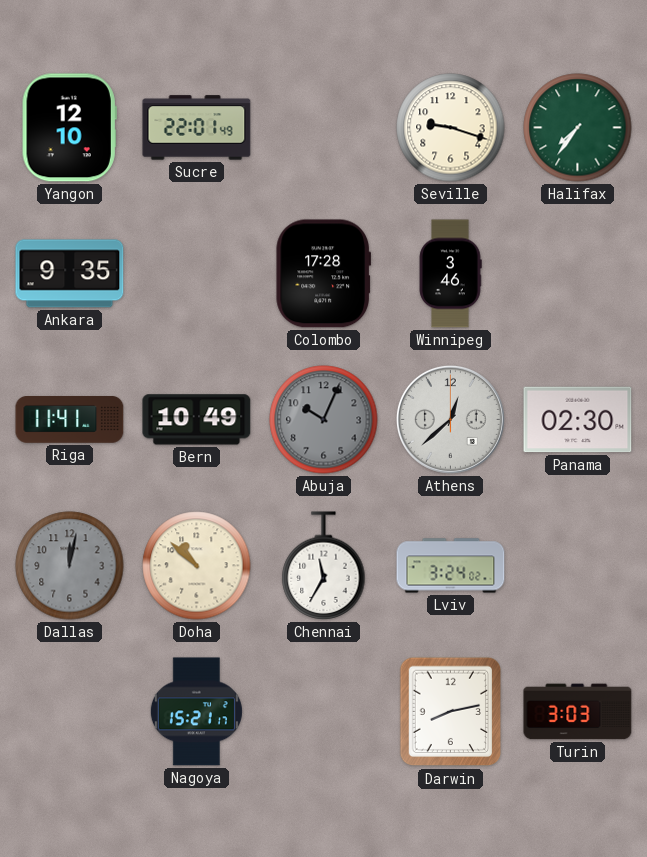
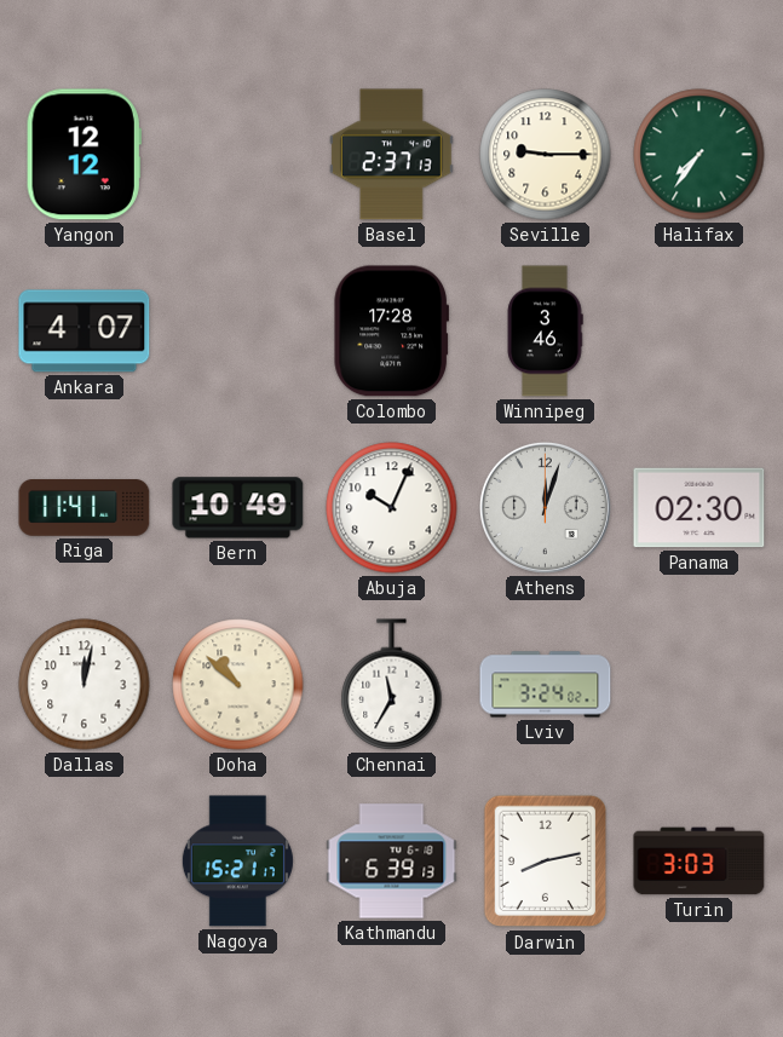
Yangon: 12:10 -> 12:12
Sucre: 22:01 -> none
Basel: none -> 2:37
Seville: 9:18 -> 9:15
Ankara: 9:35 -> 4:07
Abuja dial: grey -> white
Athens: 12:38 -> 12:03
Dallas dial: grey -> white
Kathmandu: none -> 6:39
